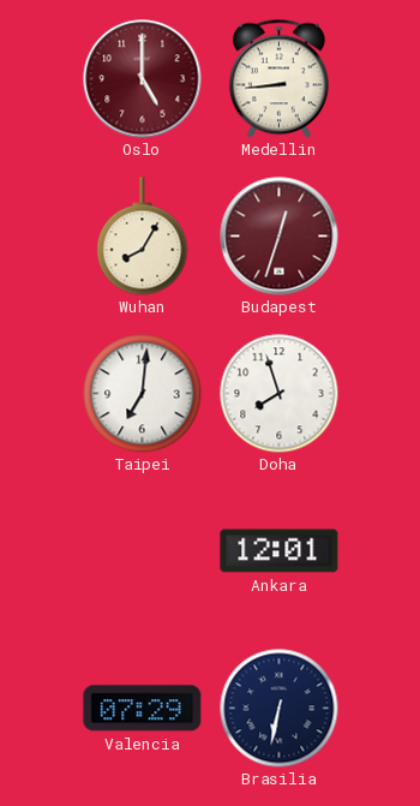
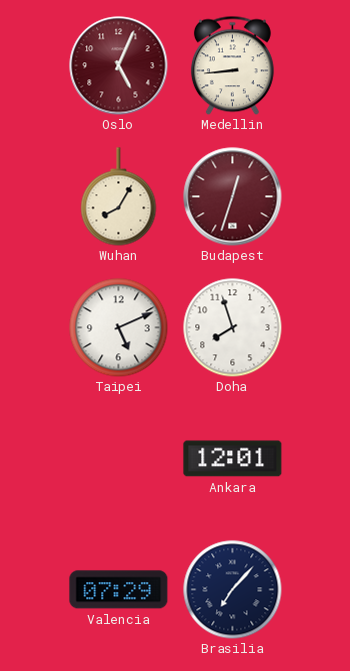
Oslo: 5:00 -> 5:04
Taipei: 7:01 -> 5:11
Brasilia: 6:32 -> 7:07
